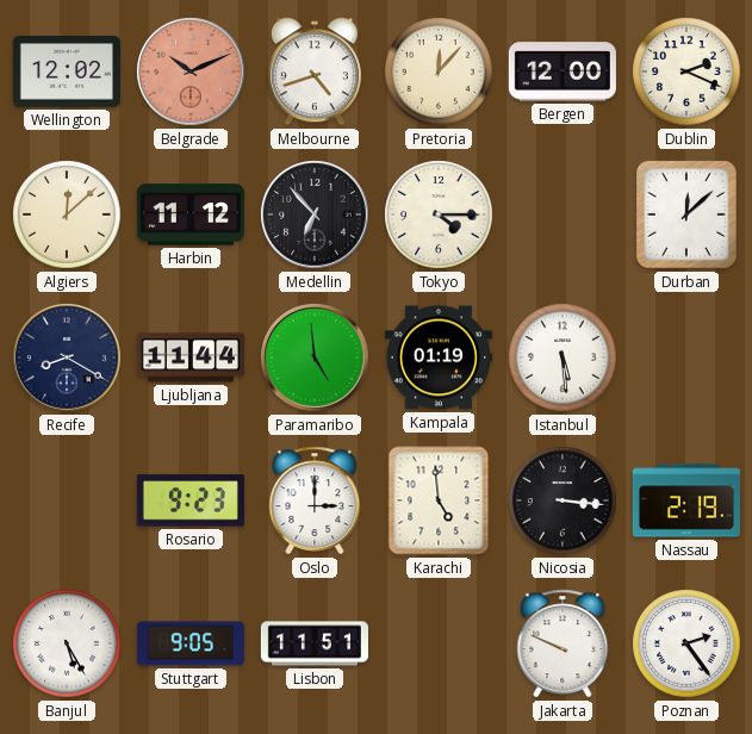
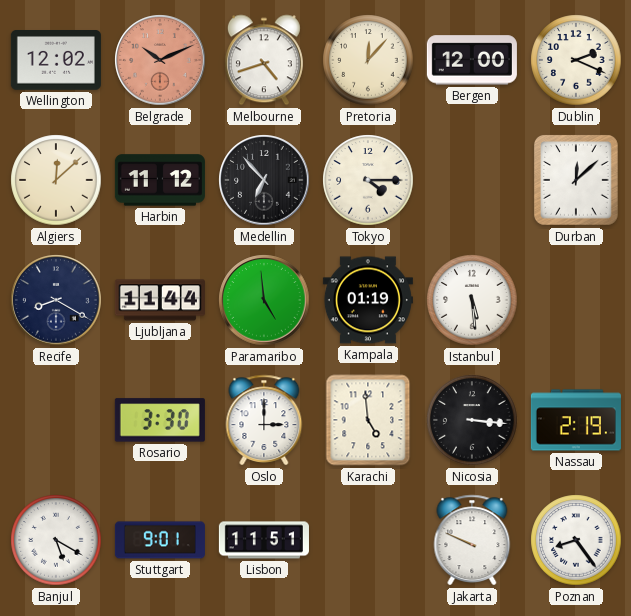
Rosario: 9:23 -> 3:30
Banjul: 5:25 -> 5:20
Stuttgart: 9:05 -> 9:01
Poznan: 2:24 -> 8:24
